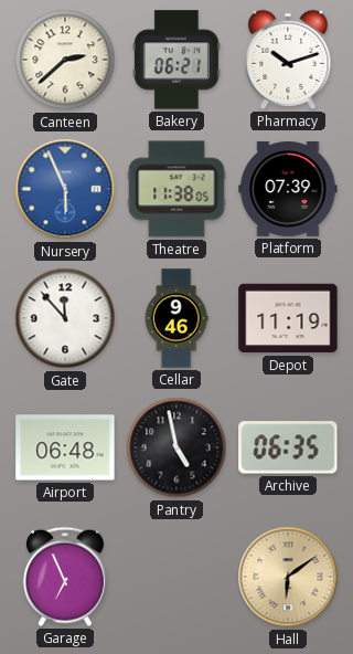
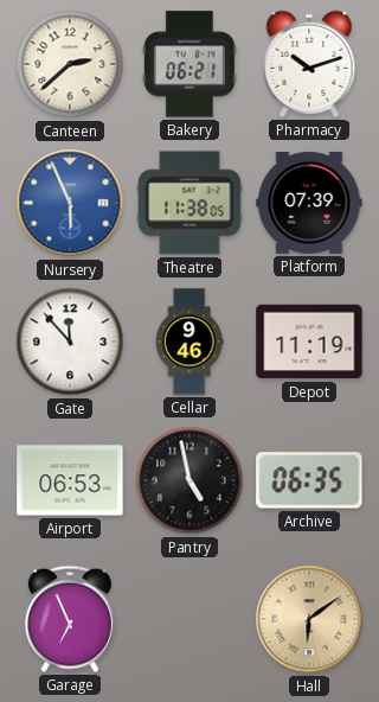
Airport: 06:48 -> 06:53
